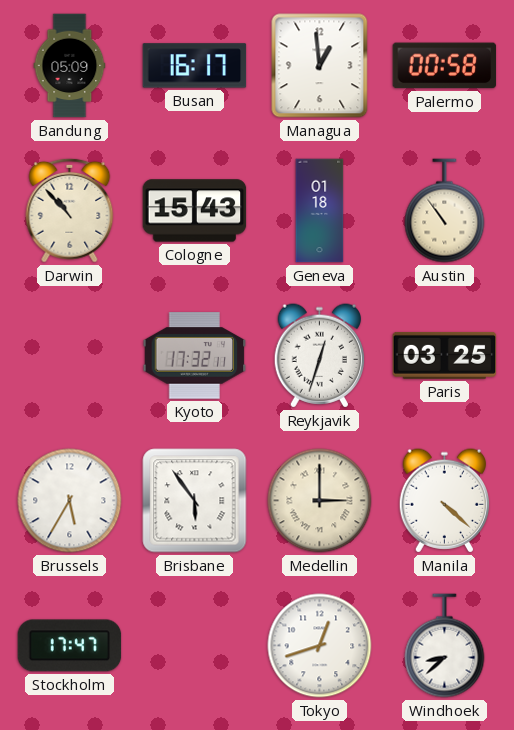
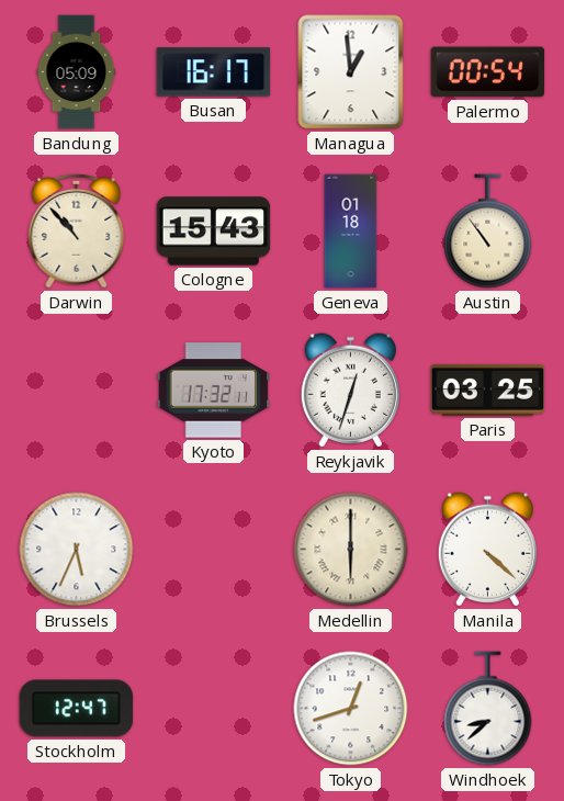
Palermo: 00:58 -> 00:54
Brussels: 5:35 -> 5:34
Brisbane: 5:54 -> none
Medellin: 3:00 -> 6:00
Stockholm: 17:47 -> 12:47
